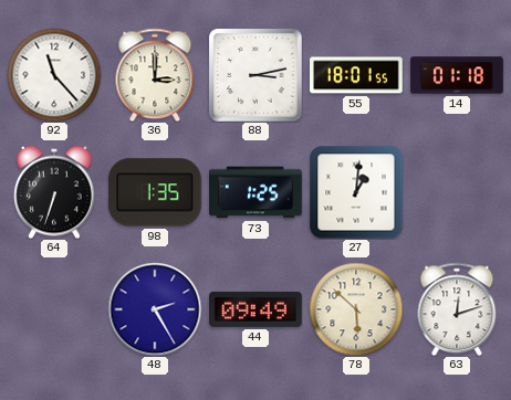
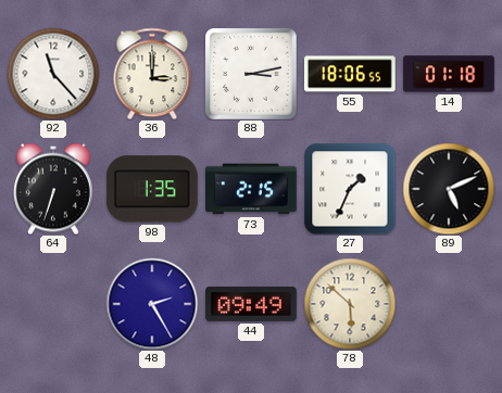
55: 18:01 -> 18:06
73: 1:25 -> 2:15
27: 1:01 -> 1:34
89: none -> 5:11
63: 12:12 -> none
